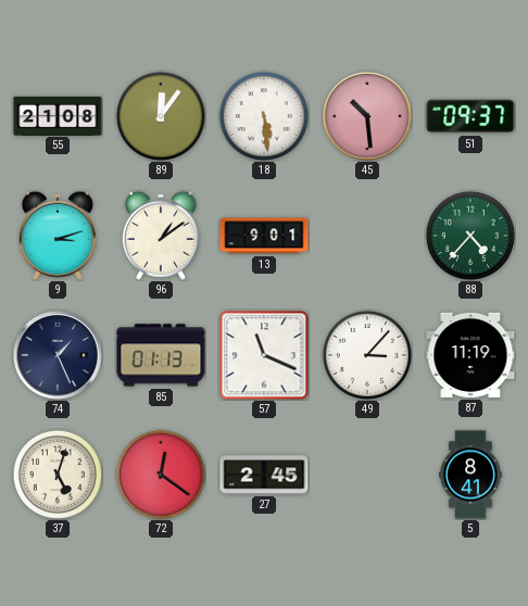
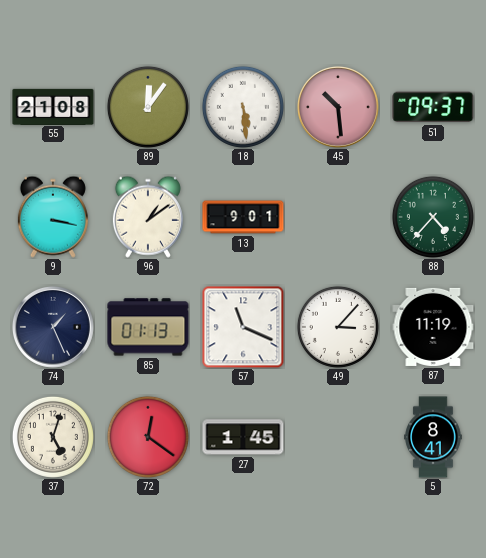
9: 3:12 -> 3:17
27: 2:45 -> 1:45
